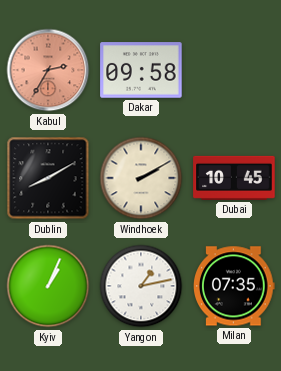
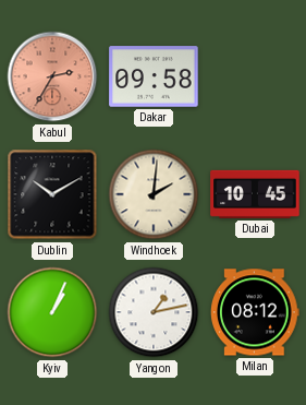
Dublin: 8:10 -> 10:10
Windhoek: 2:10 -> 2:01
Milan: 07:35 -> 08:12
